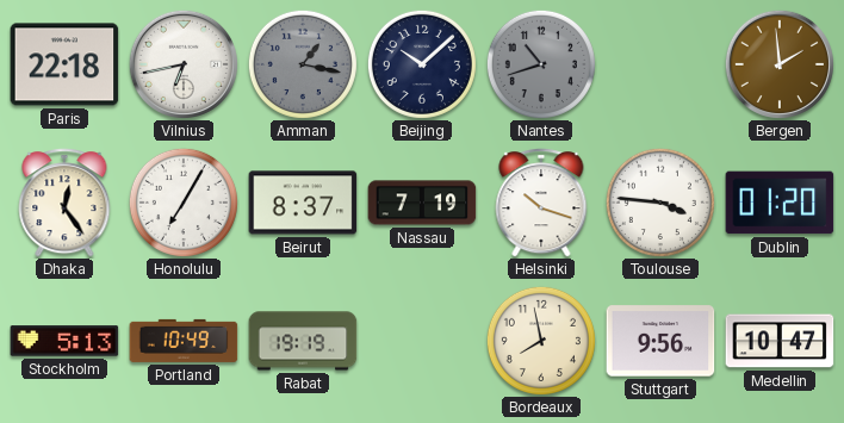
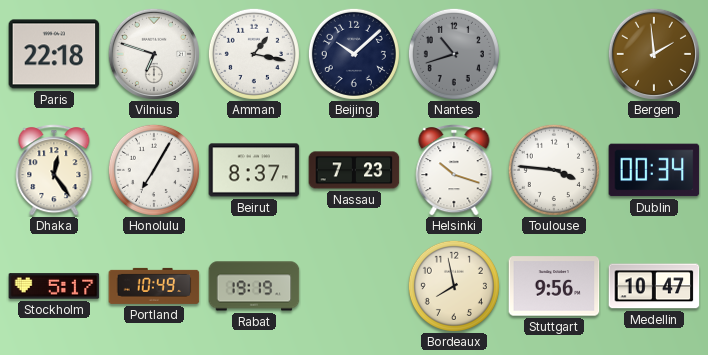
Vilnius: 6:43 -> 6:48
Amman dial: grey -> white
Nassau: 7:19 -> 7:23
Dublin: 01:20 -> 00:34
Stockholm: 5:13 -> 5:17
